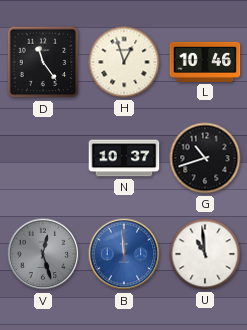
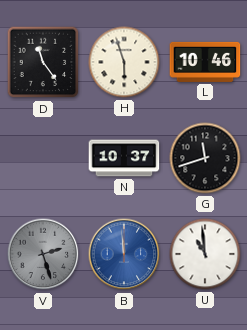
H: 12:57 -> 5:57
G: 10:42 -> 11:42
V: 12:27 -> 2:27
